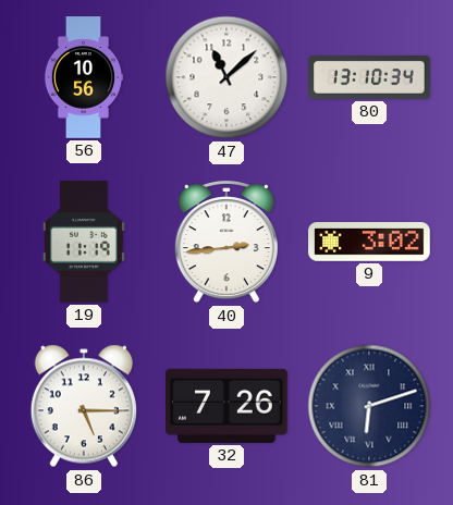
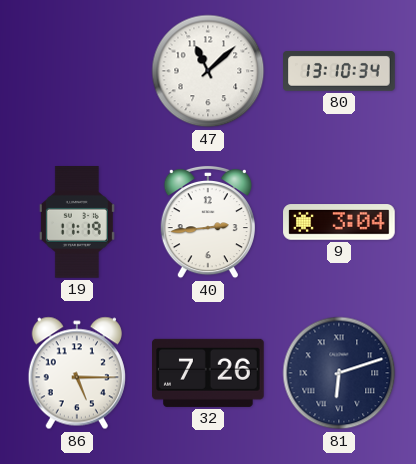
56: 10:56 -> none
9: 3:02 -> 3:04
